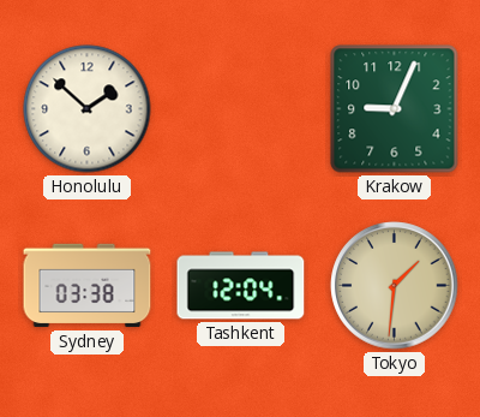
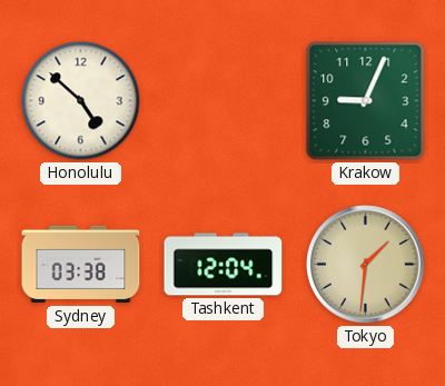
Honolulu: 1:52 -> 4:52
